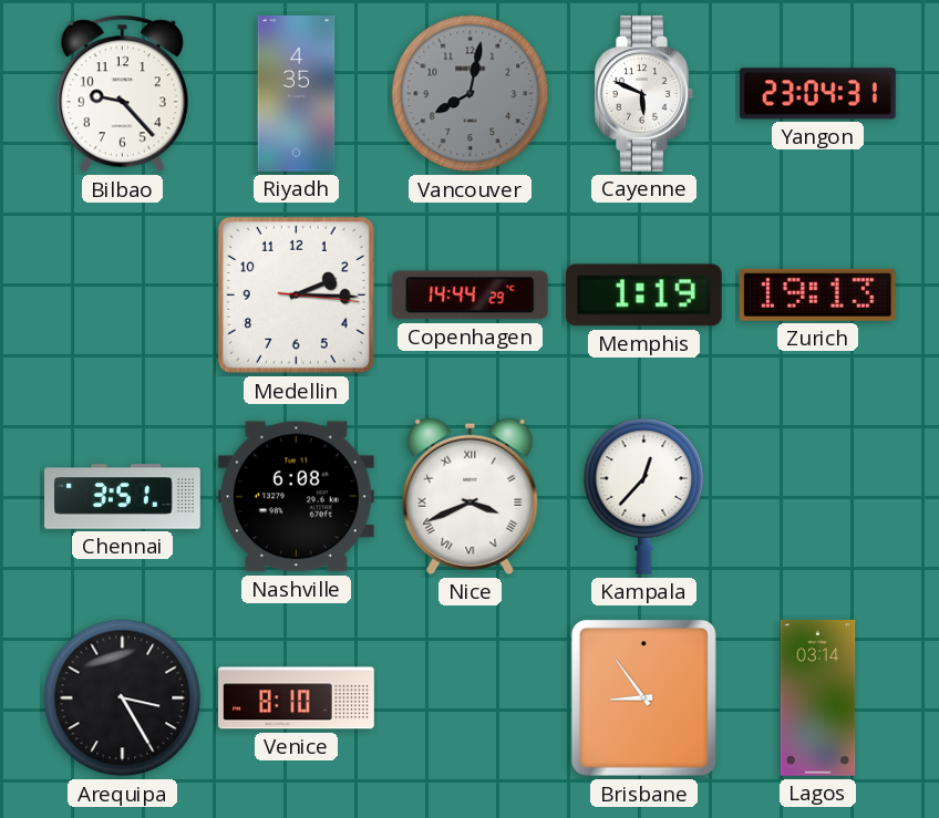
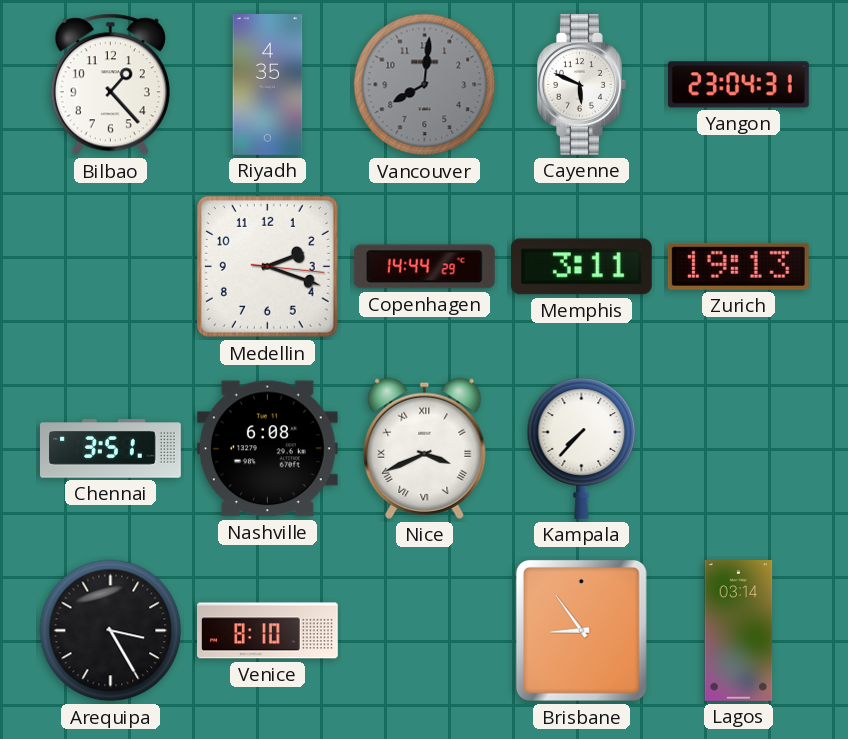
Bilbao: 9:23 -> 1:23
Vancouver: 8:02 -> 8:01
Medellin: 2:15 -> 2:18
Memphis: 1:19 -> 3:11
Kampala: 12:37 -> 7:37
